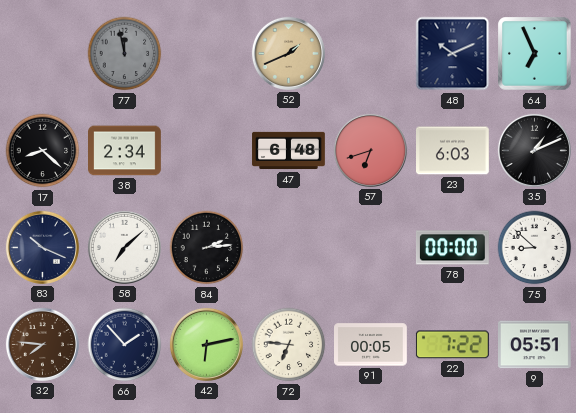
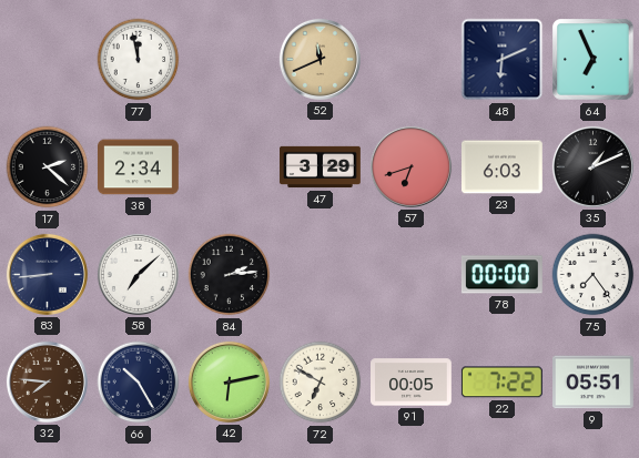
77 dial: grey -> white
52: 1:41 -> 11:41
48: 10:11 -> 6:11
17: 8:22 -> 2:22
47: 6:48 -> 3:29
83: 10:19 -> 8:44
75: 8:52 -> 7:24
66: 1:53 -> 10:25
72: 6:46 -> 6:50
